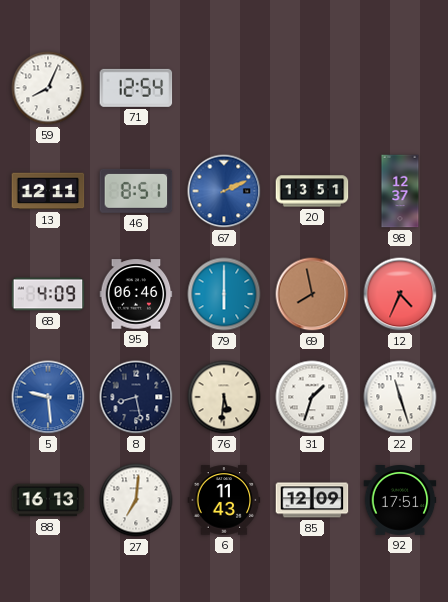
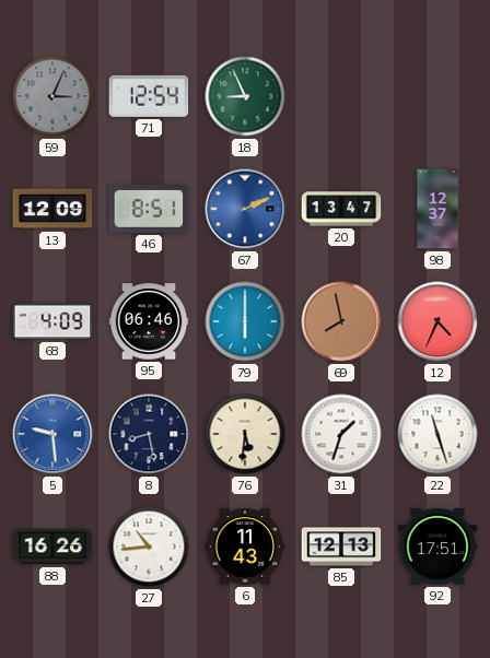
59: 8:04 -> 3:04
59 dial: white -> grey
18: none -> 8:56
13: 12:11 -> 12:09
20: 13:51 -> 13:47
88: 16:13 -> 16:26
27: 7:01 -> 10:44
85: 12:09 -> 12:13
